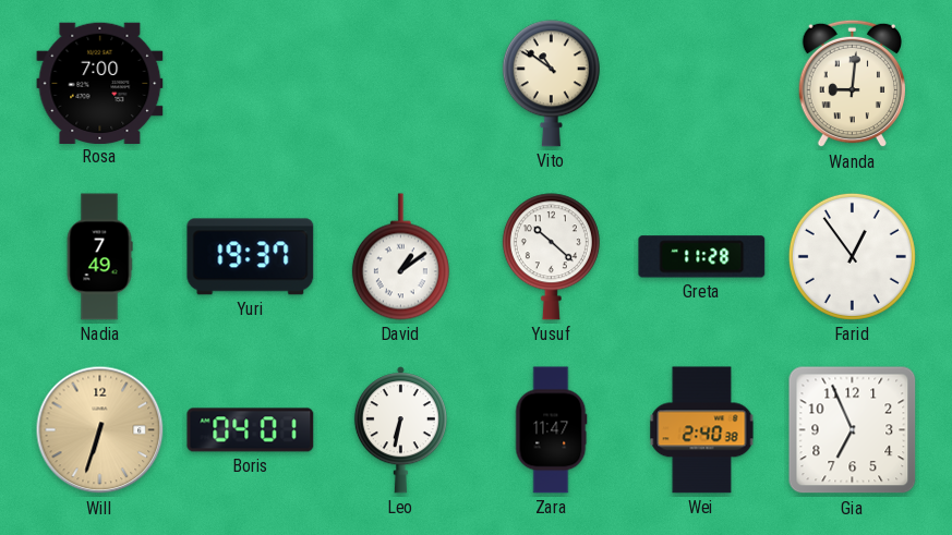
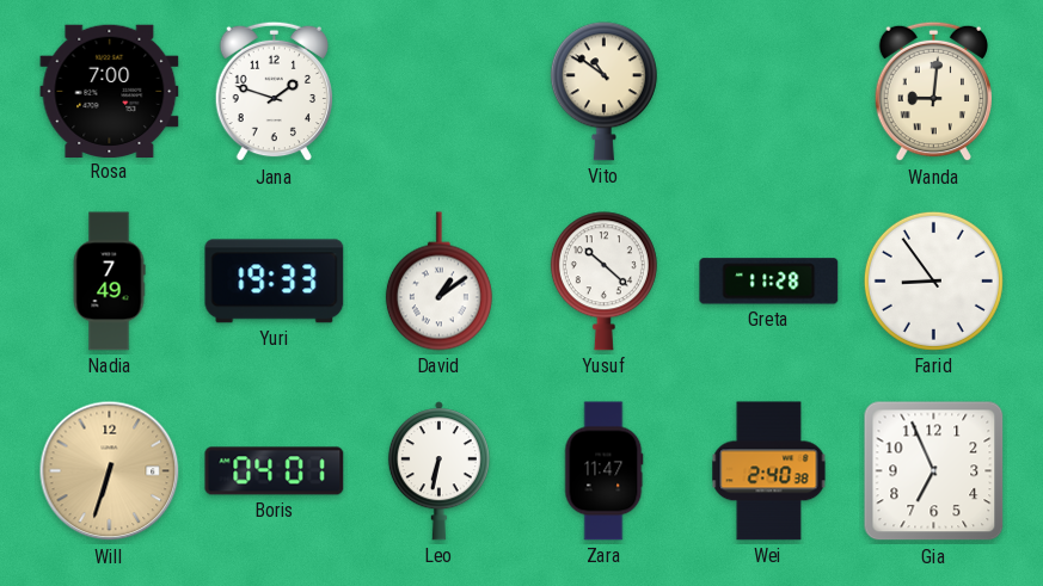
Jana: none -> 1:48
Yuri: 19:37 -> 19:33
Farid: 12:54 -> 8:54
